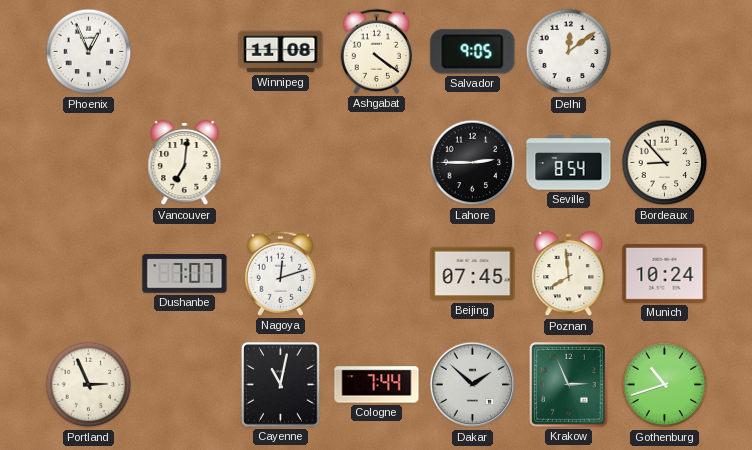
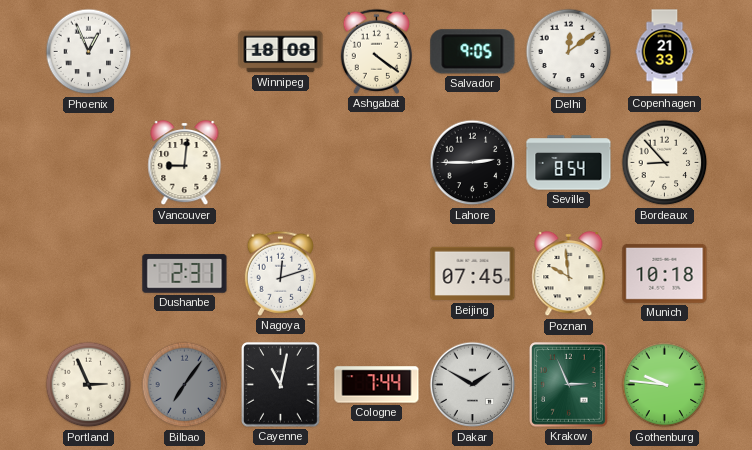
Winnipeg: 11:08 -> 18:08
Copenhagen: none -> 21:33
Vancouver: 7:01 -> 9:01
Dushanbe: 7:07 -> 2:31
Poznan: 7:59 -> 9:59
Munich: 10:24 -> 10:18
Bilbao: none -> 7:06
Dakar: 1:52 -> 1:50
Gothenburg: 10:42 -> 9:46
